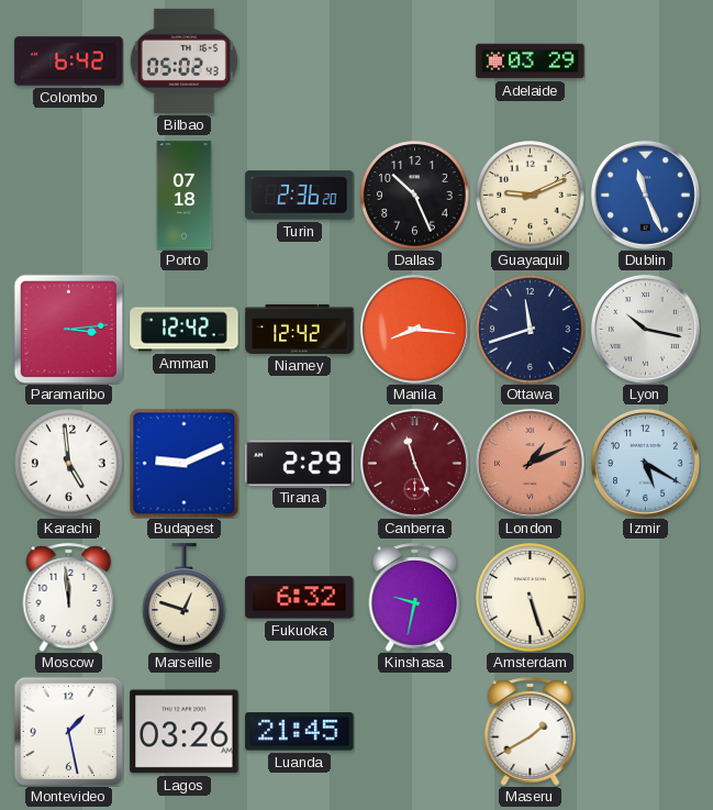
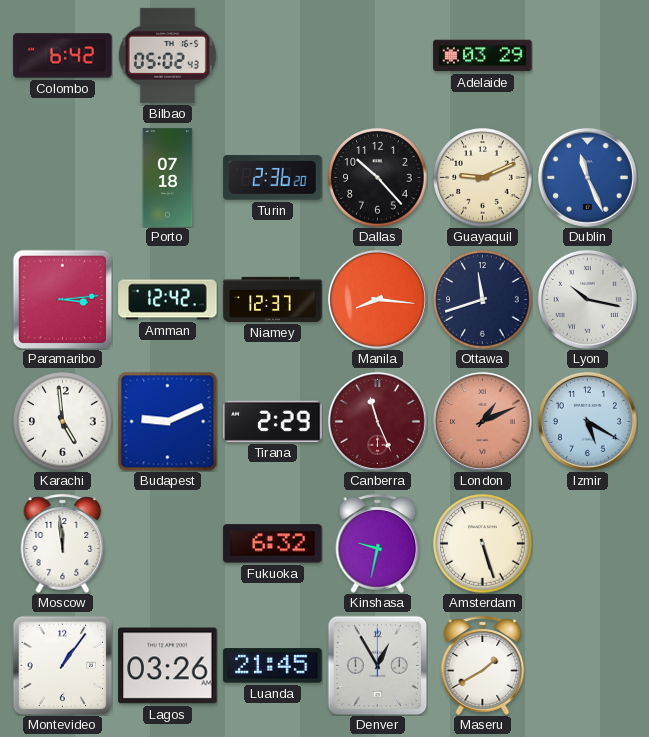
Dallas: 10:26 -> 10:23
Niamey: 12:42 -> 12:37
Marseille: 12:48 -> none
Montevideo: 1:28 -> 1:06
Denver: none -> 12:55
